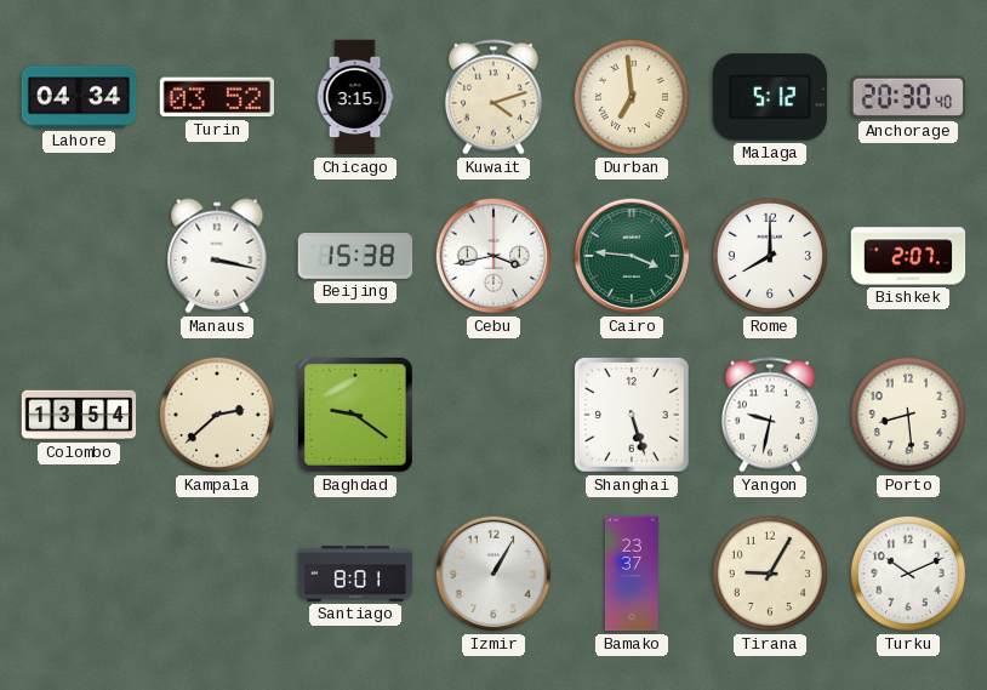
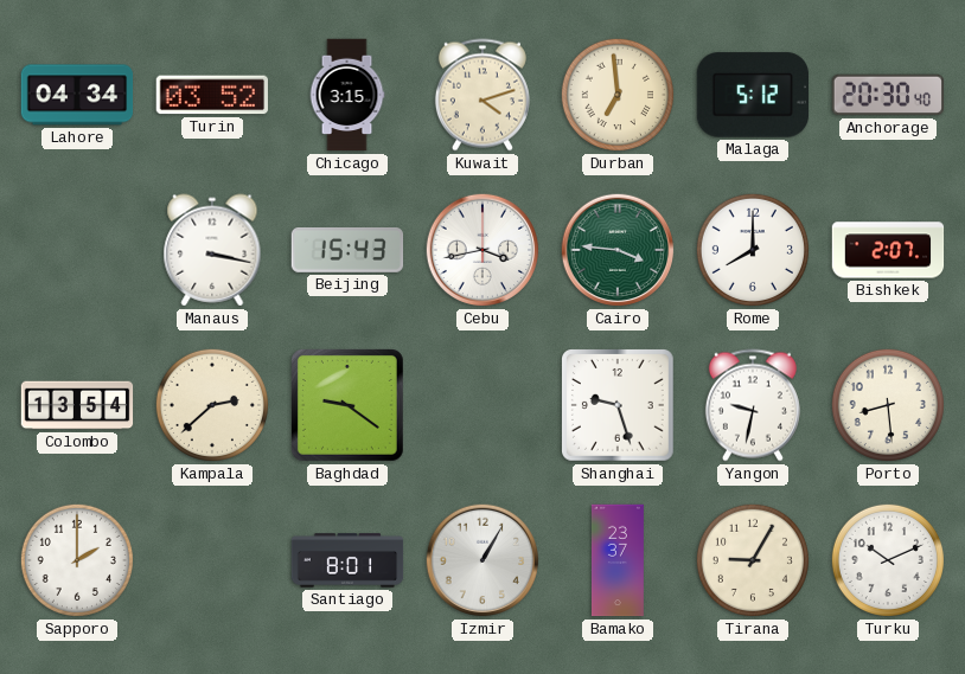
Beijing: 15:38 -> 15:43
Shanghai: 5:27 -> 9:27
Sapporo: none -> 2:00
